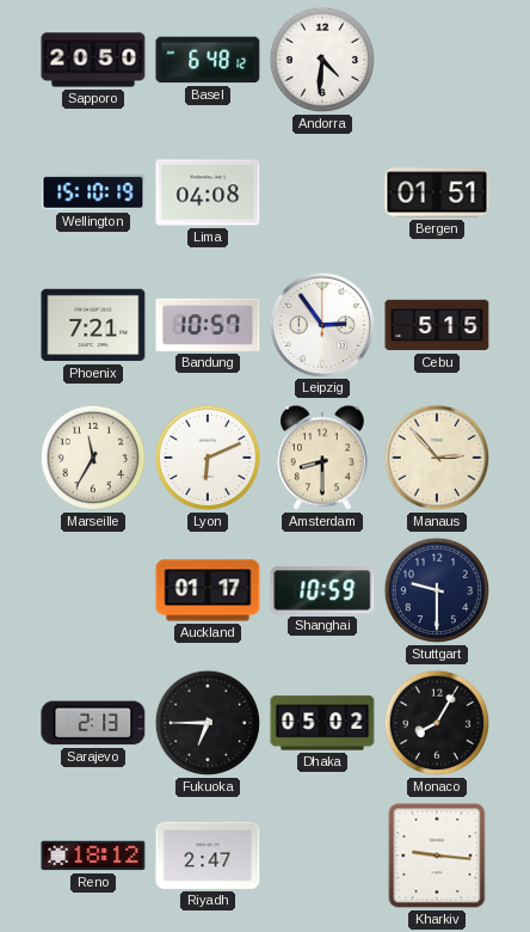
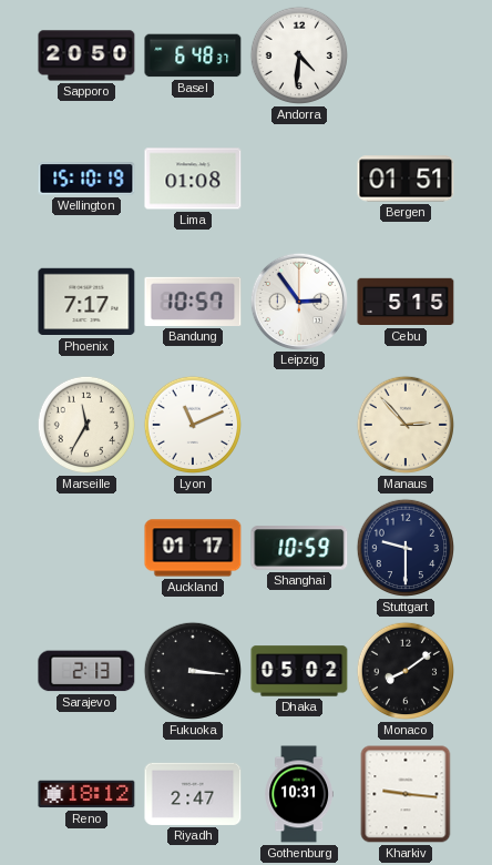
Basel: 6:48:12 -> 6:48:37
Lima: 04:08 -> 01:08
Phoenix: 7:21 -> 7:17
Lyon: 6:11 -> 11:11
Amsterdam: 8:30 -> none
Fukuoka: 6:45 -> 3:16
Monaco: 8:05 -> 8:09
Gothenburg: none -> 10:31
